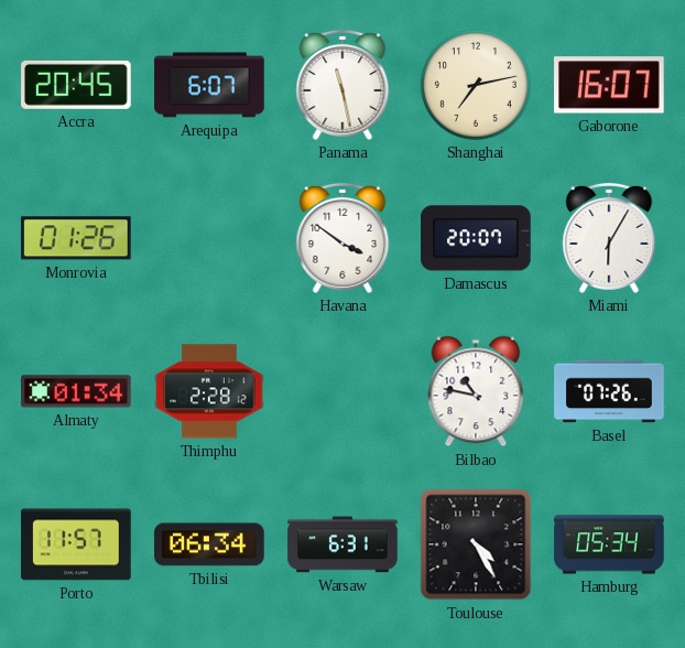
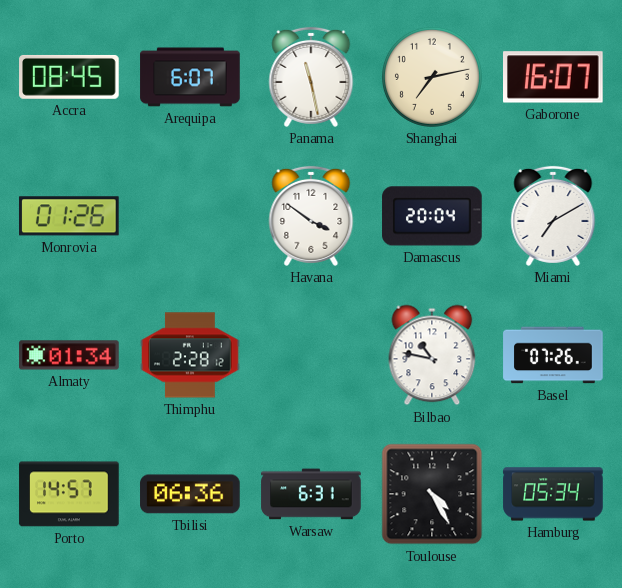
Accra: 20:45 -> 08:45
Damascus: 20:07 -> 20:04
Miami: 6:05 -> 7:10
Porto: 11:57 -> 14:57
Tbilisi: 06:34 -> 06:36
